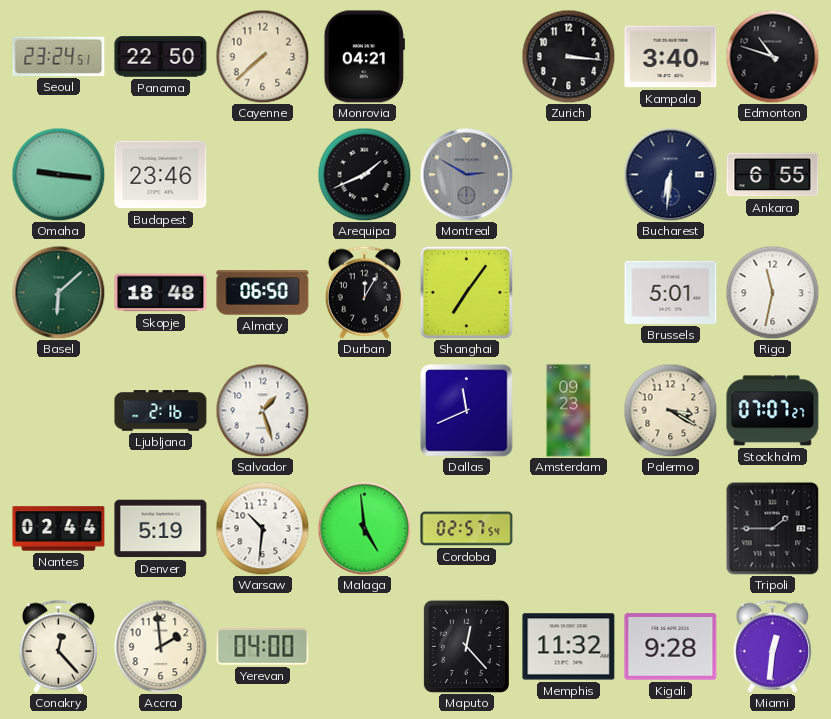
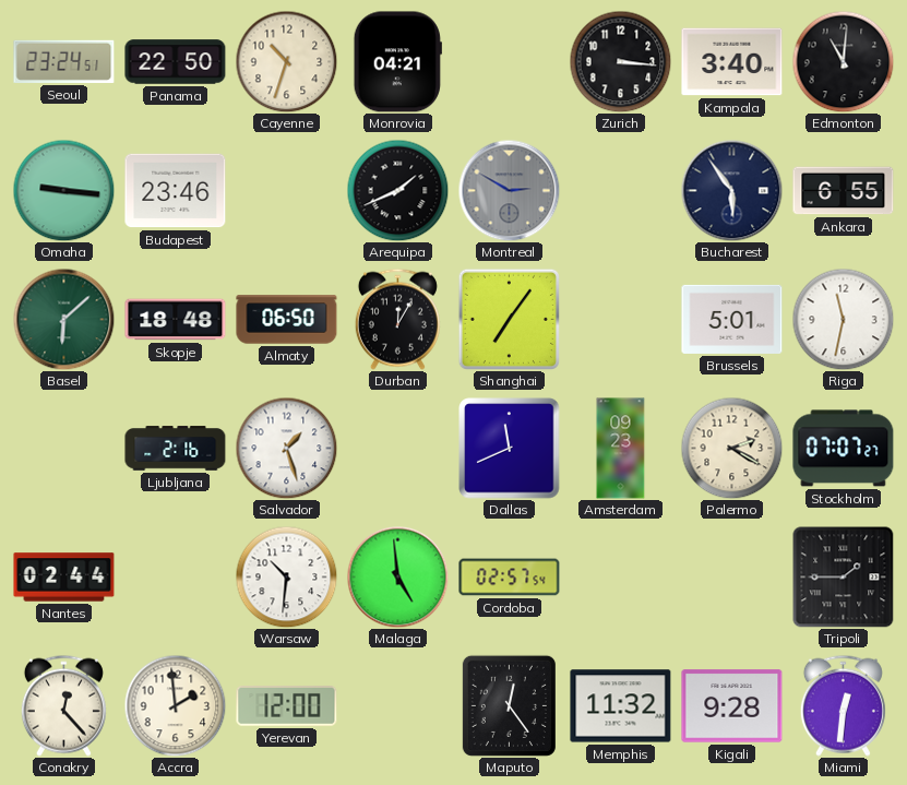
Cayenne: 7:38 -> 10:33
Edmonton: 10:48 -> 11:01
Bucharest: 6:31 -> 5:54
Palermo: 3:20 -> 2:20
Denver: 5:19 -> none
Yerevan: 04:00 -> 12:00
Maputo: 12:23 -> 12:24
